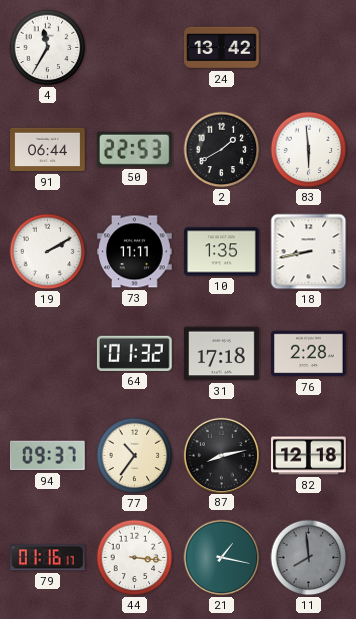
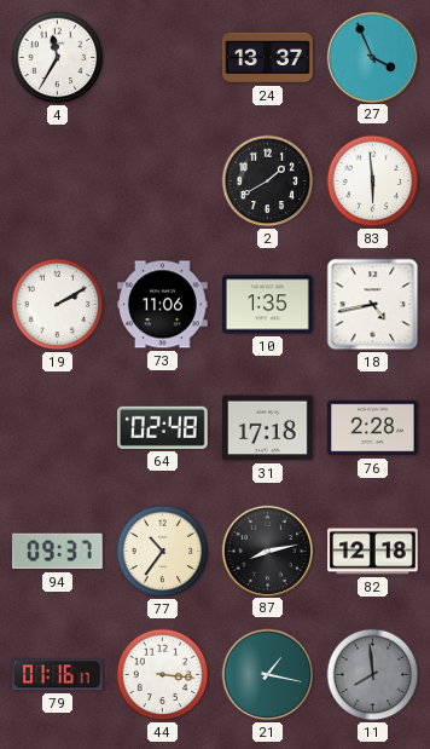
24: 13:42 -> 13:37
27: none -> 3:56
91: 06:44 -> none
50: 22:53 -> none
73: 11:11 -> 11:06
18: 8:43 -> 4:43
64: 01:32 -> 02:48
